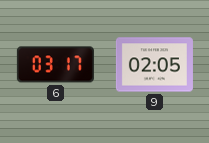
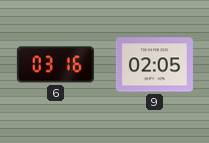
6: 03:17 -> 03:16
